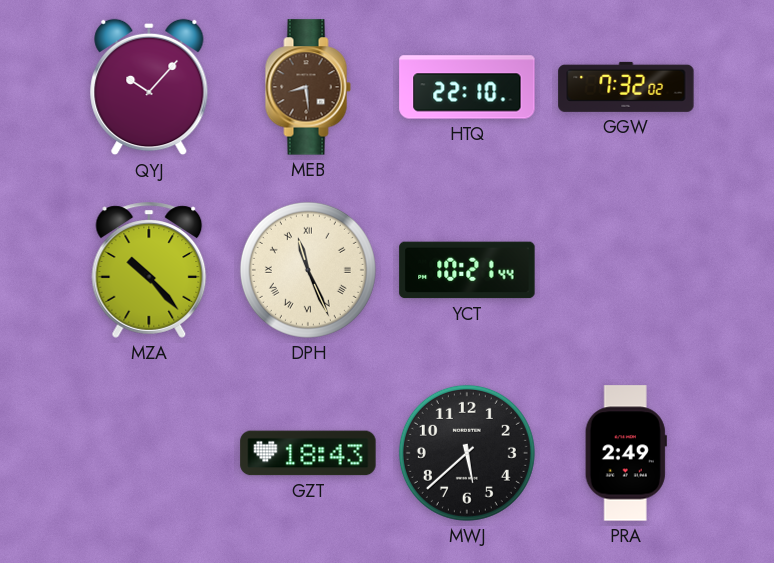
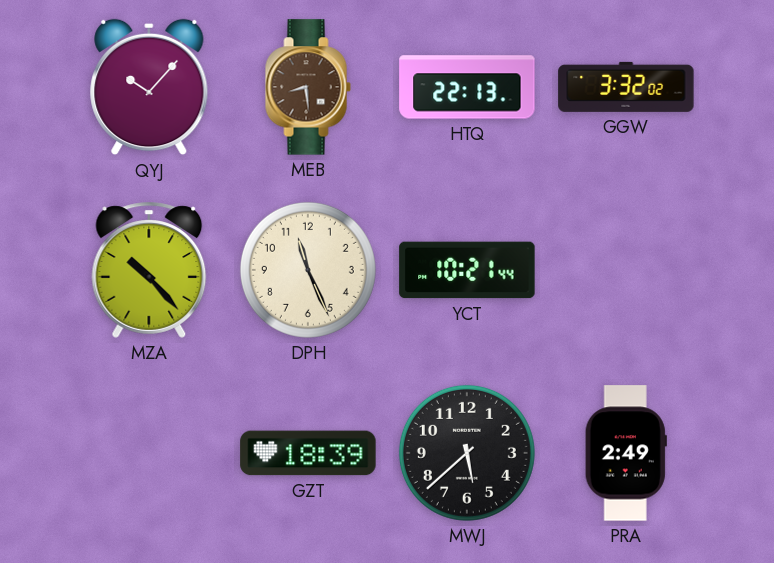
HTQ: 22:10 -> 22:13
GGW: 7:32 -> 3:32
DPH numerals: Roman -> Arabic
GZT: 18:43 -> 18:39
